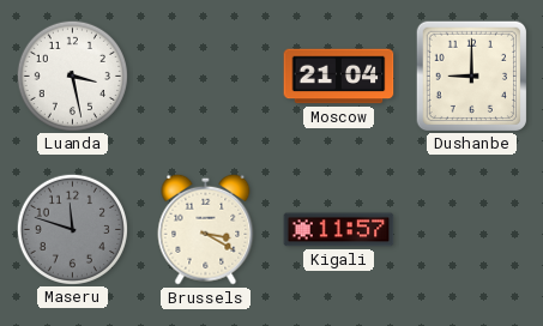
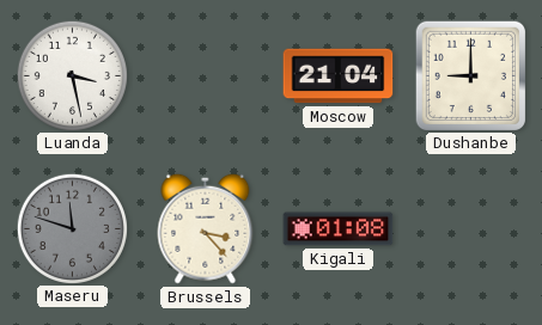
Brussels: 3:20 -> 3:23
Kigali: 11:57 -> 01:08
